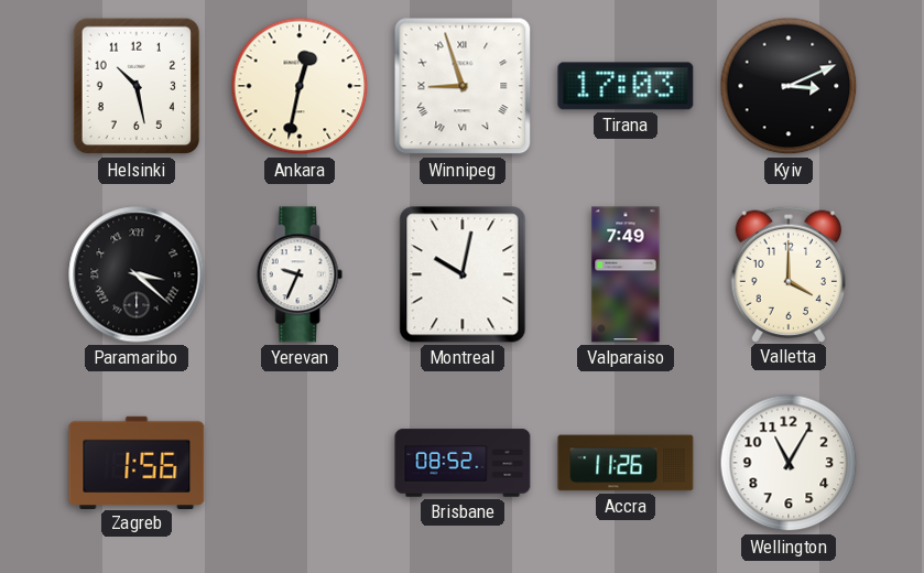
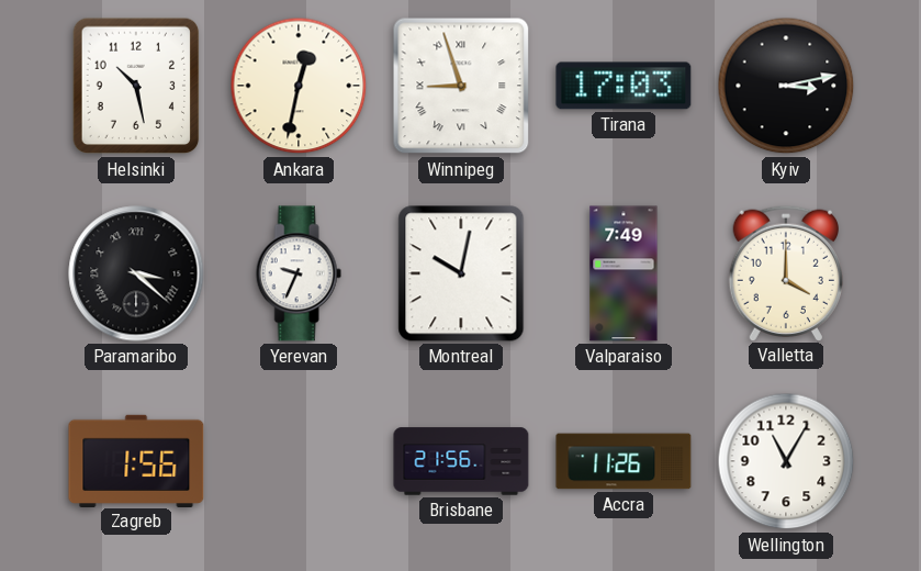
Kyiv: 3:11 -> 3:13
Brisbane: 08:52 -> 21:56
